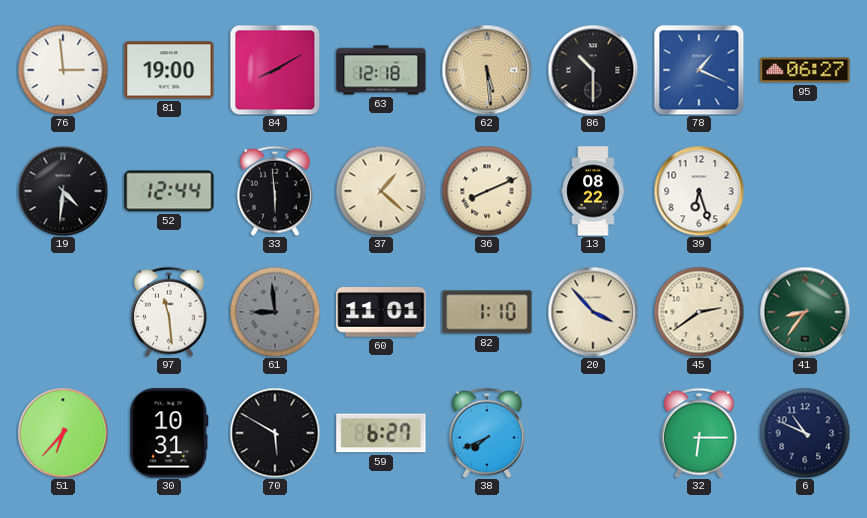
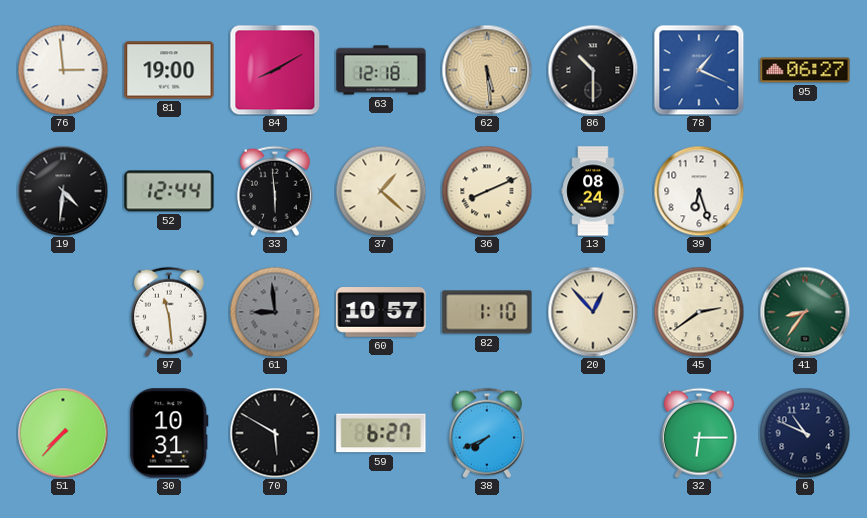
13: 08:22 -> 08:24
60: 11:01 -> 10:57
20: 3:53 -> 12:53
51: 6:37 -> 7:37
